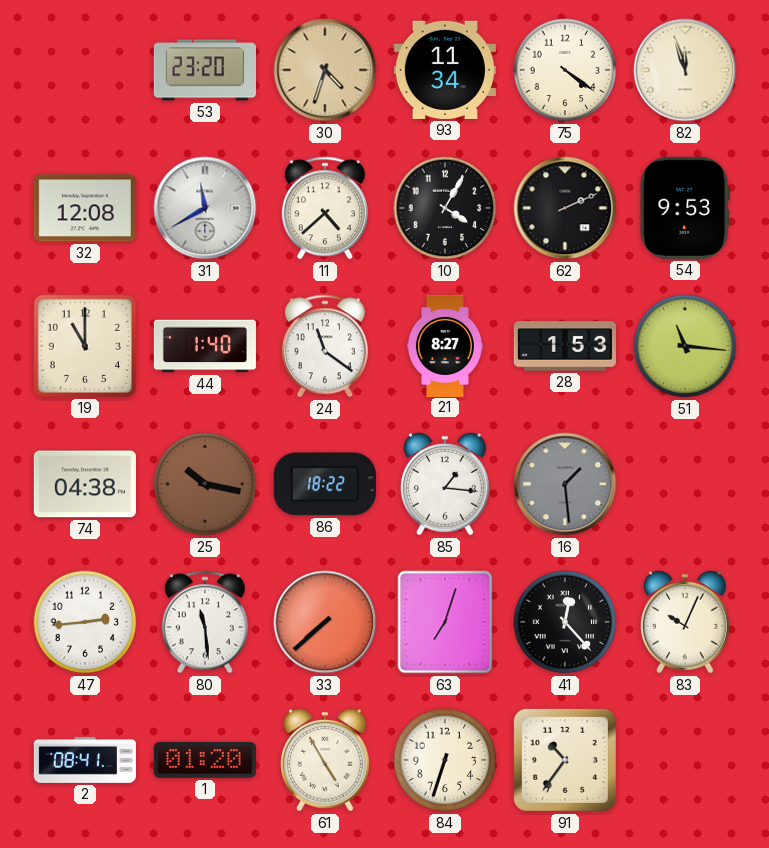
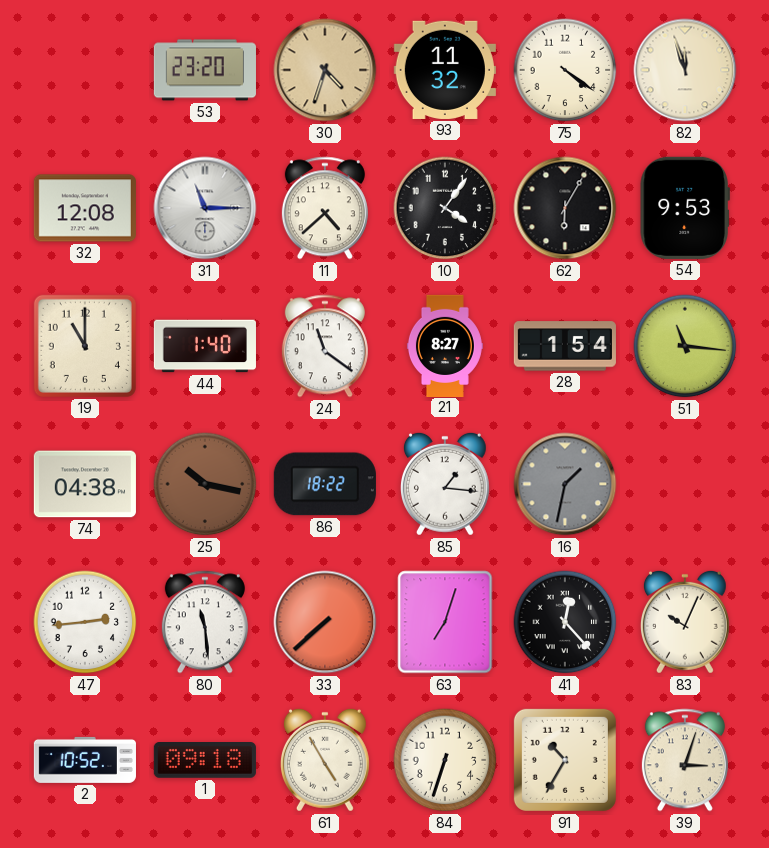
93: 11:34 -> 11:32
31: 11:40 -> 11:15
10: 4:05 -> 4:06
62: 2:11 -> 6:05
28: 1:53 -> 1:54
16: 1:29 -> 1:32
2: 08:41 -> 10:52
1: 01:20 -> 09:18
91: 10:36 -> 10:35
39: none -> 3:03
